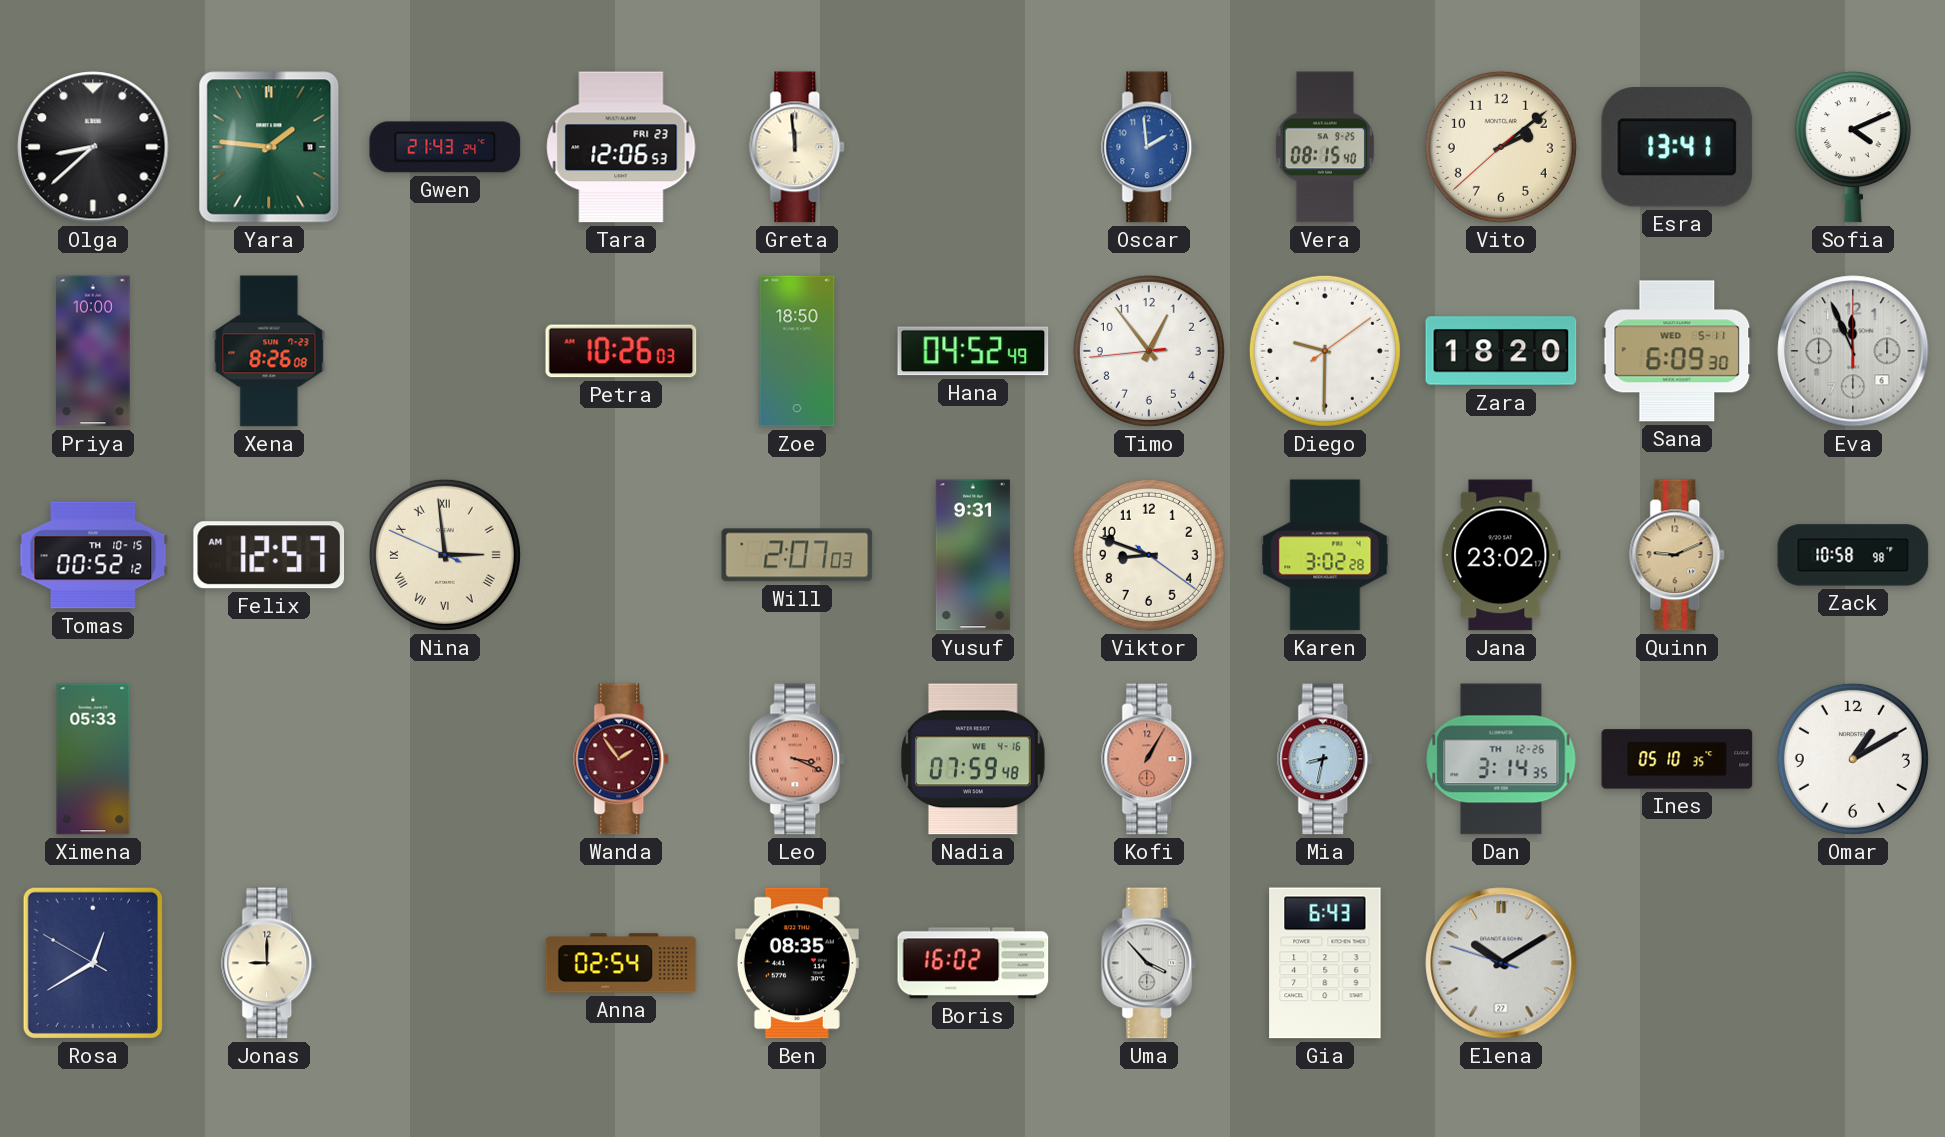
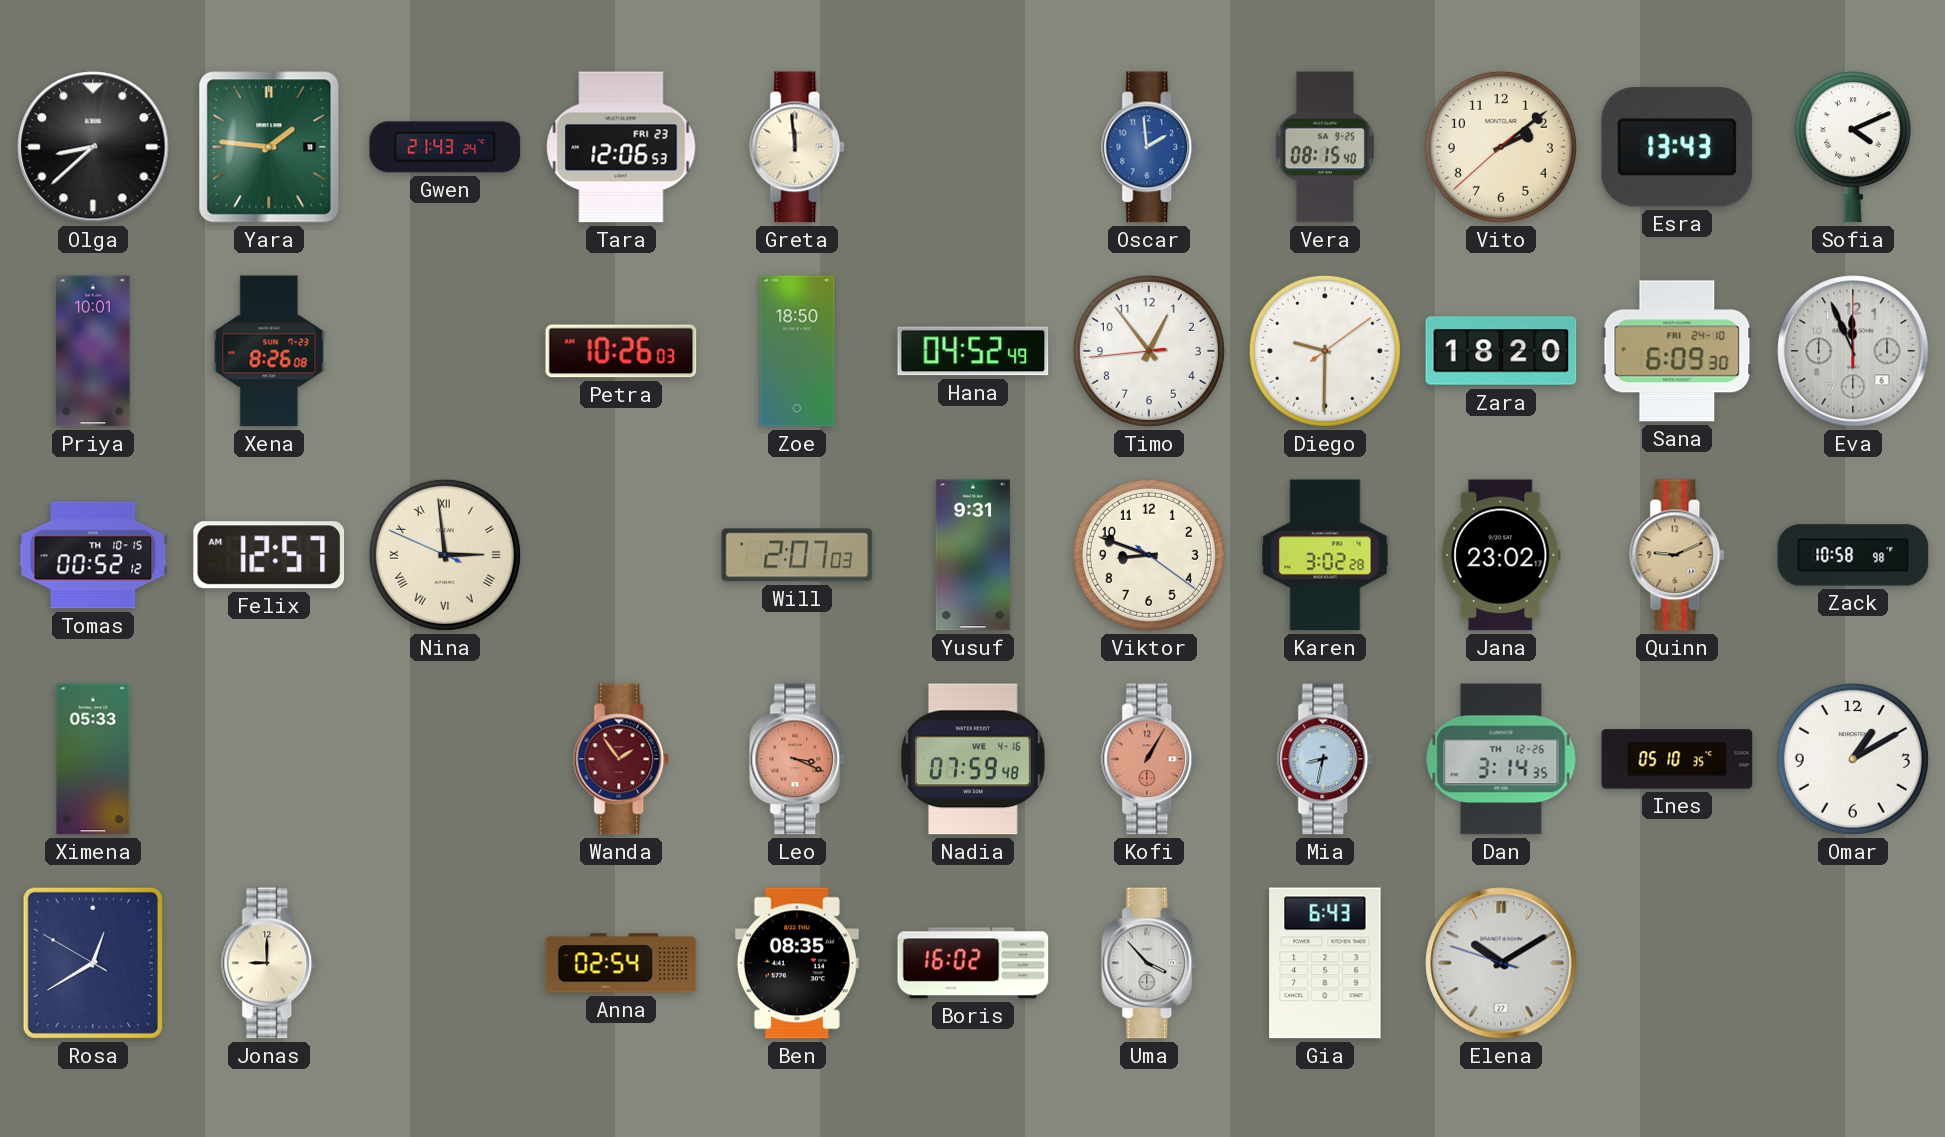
Esra: 13:41 -> 13:43
Priya: 10:00 -> 10:01
Sana date: WED 5-11 -> FRI 24-10
